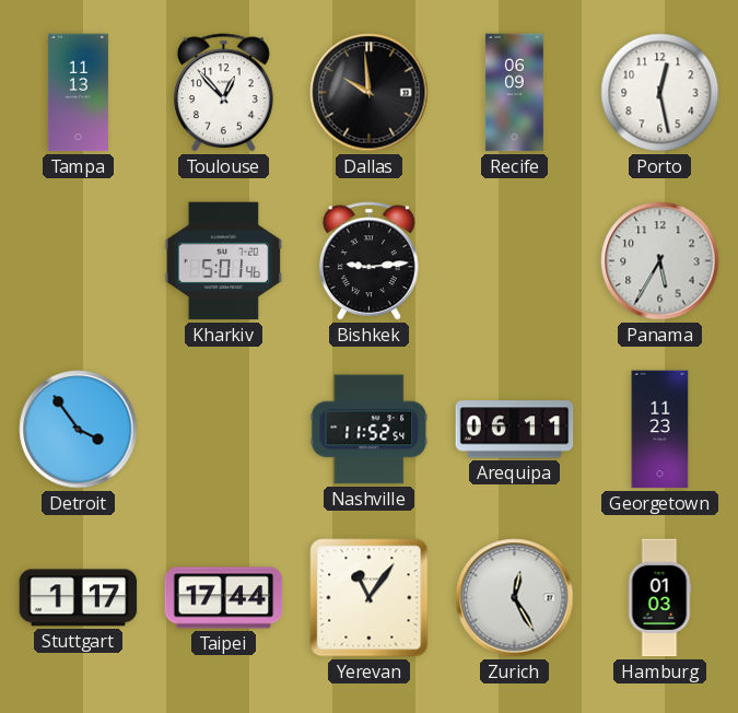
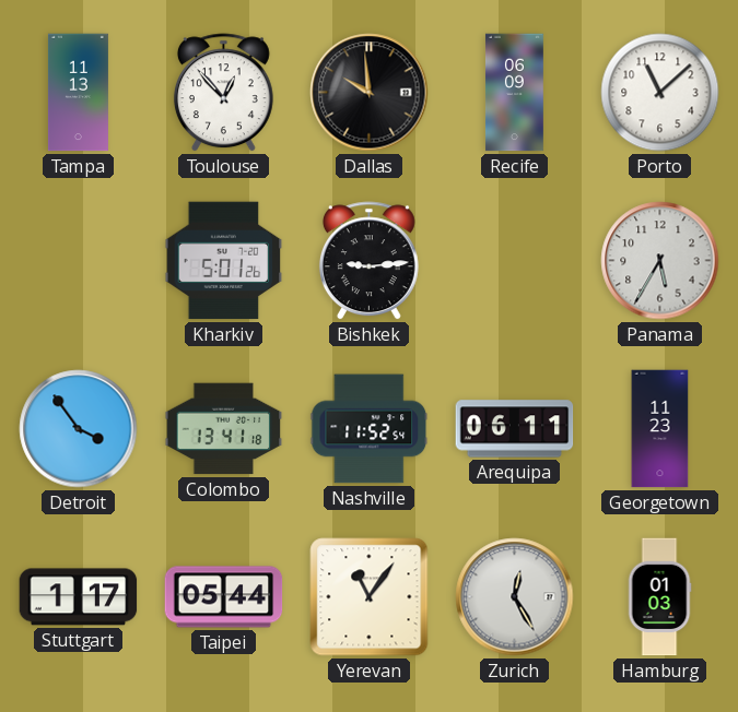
Porto: 12:28 -> 11:08
Kharkiv: 5:01:46 -> 5:01:26
Colombo: none -> 13:41
Taipei: 17:44 -> 05:44
